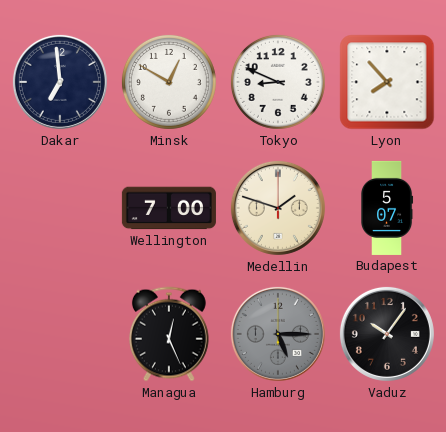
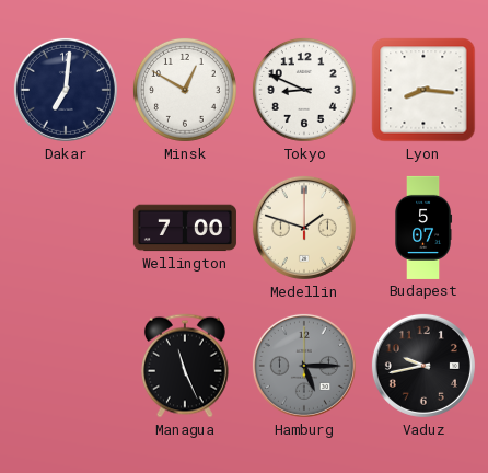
Dakar: 6:59 -> 7:01
Lyon: 7:53 -> 8:16
Managua: 12:26 -> 11:26
Vaduz: 10:06 -> 9:43
